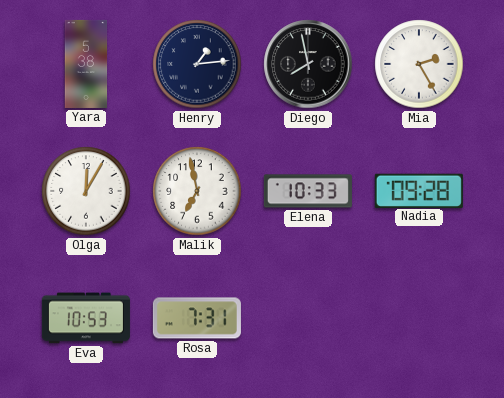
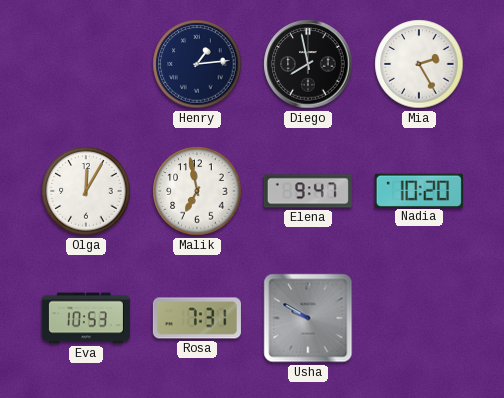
Yara: 5:38 -> none
Elena: 10:33 -> 9:47
Nadia: 09:28 -> 10:20
Usha: none -> 9:50
